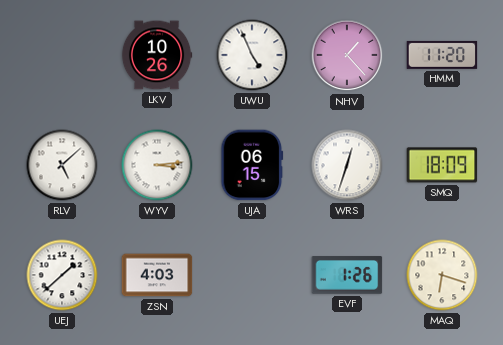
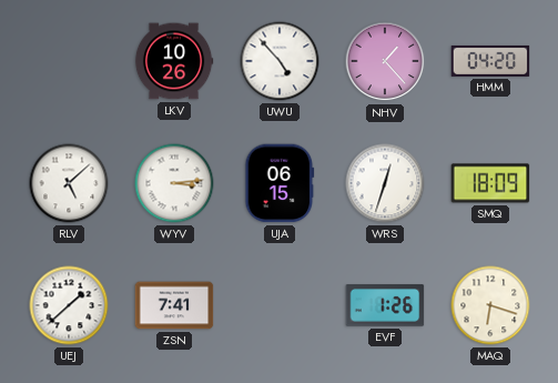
UWU: 4:56 -> 4:53
HMM: 11:20 -> 04:20
ZSN: 4:03 -> 7:41
